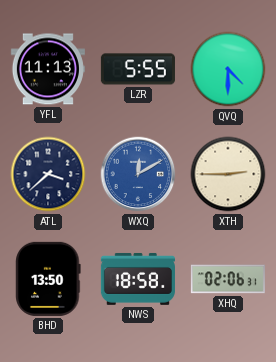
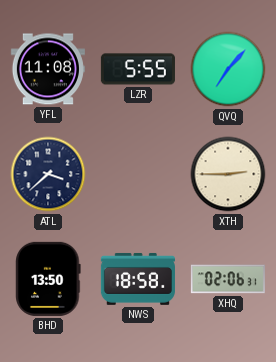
YFL: 11:13 -> 11:08
QVQ: 4:30 -> 7:07
WXQ: 12:10 -> none
